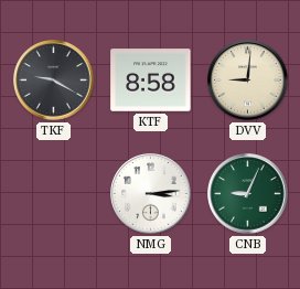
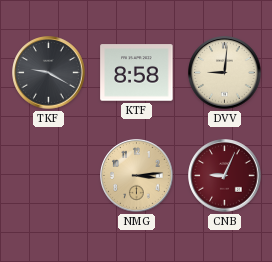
NMG dial: white -> champagne
CNB dial: green -> burgundy
